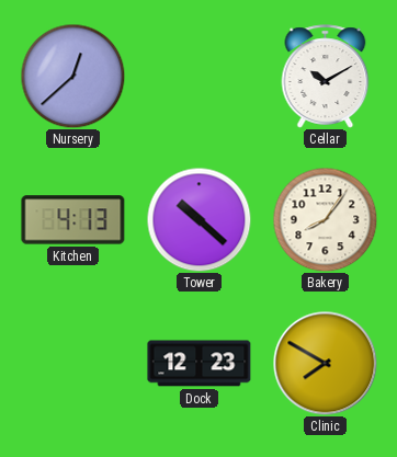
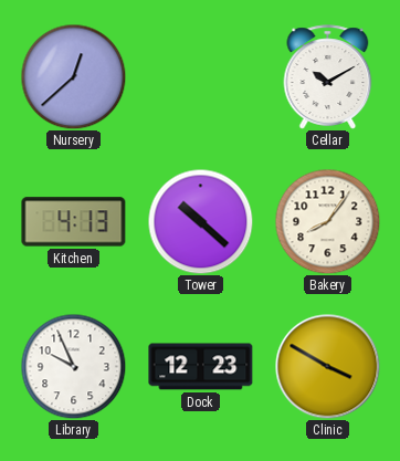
Library: none -> 9:56
Clinic: 7:50 -> 3:50
